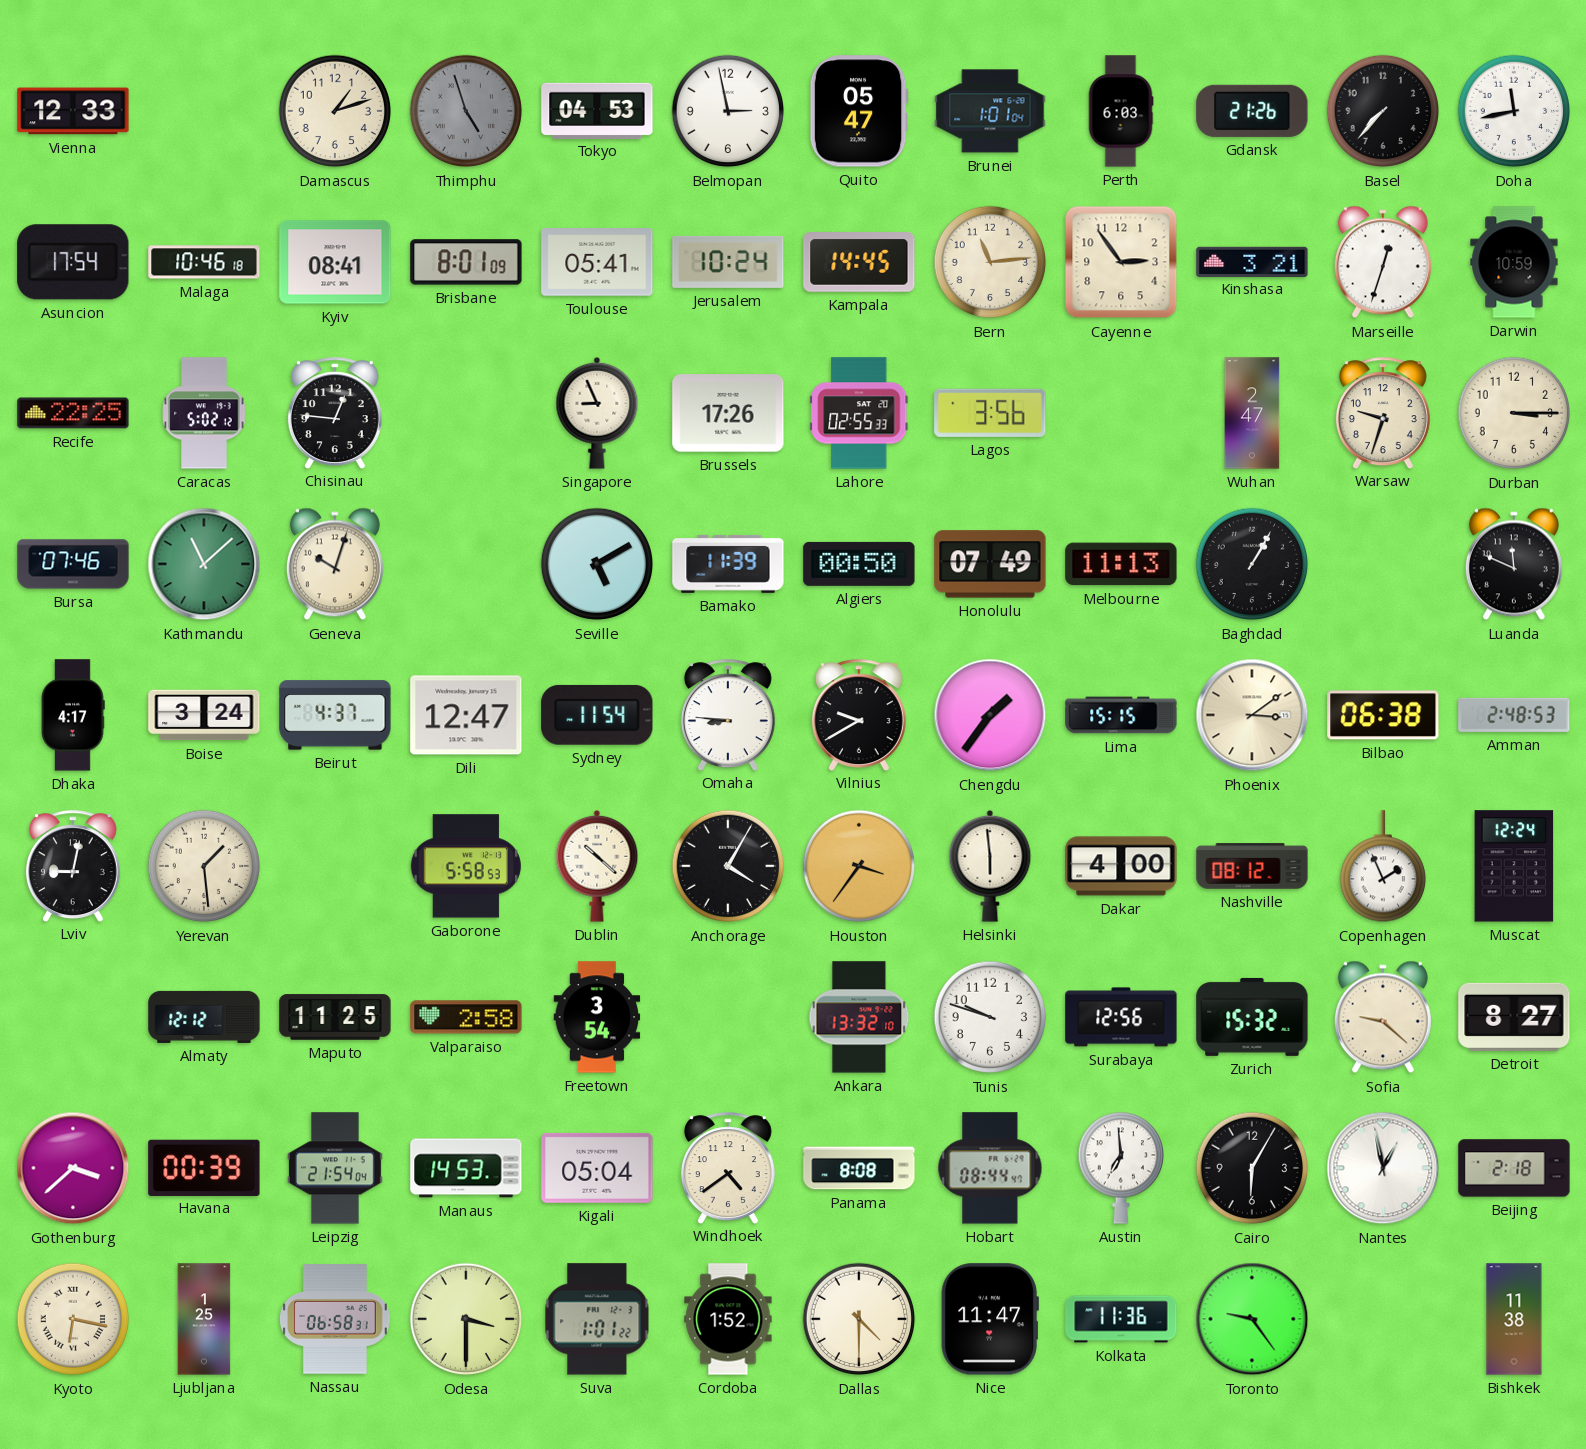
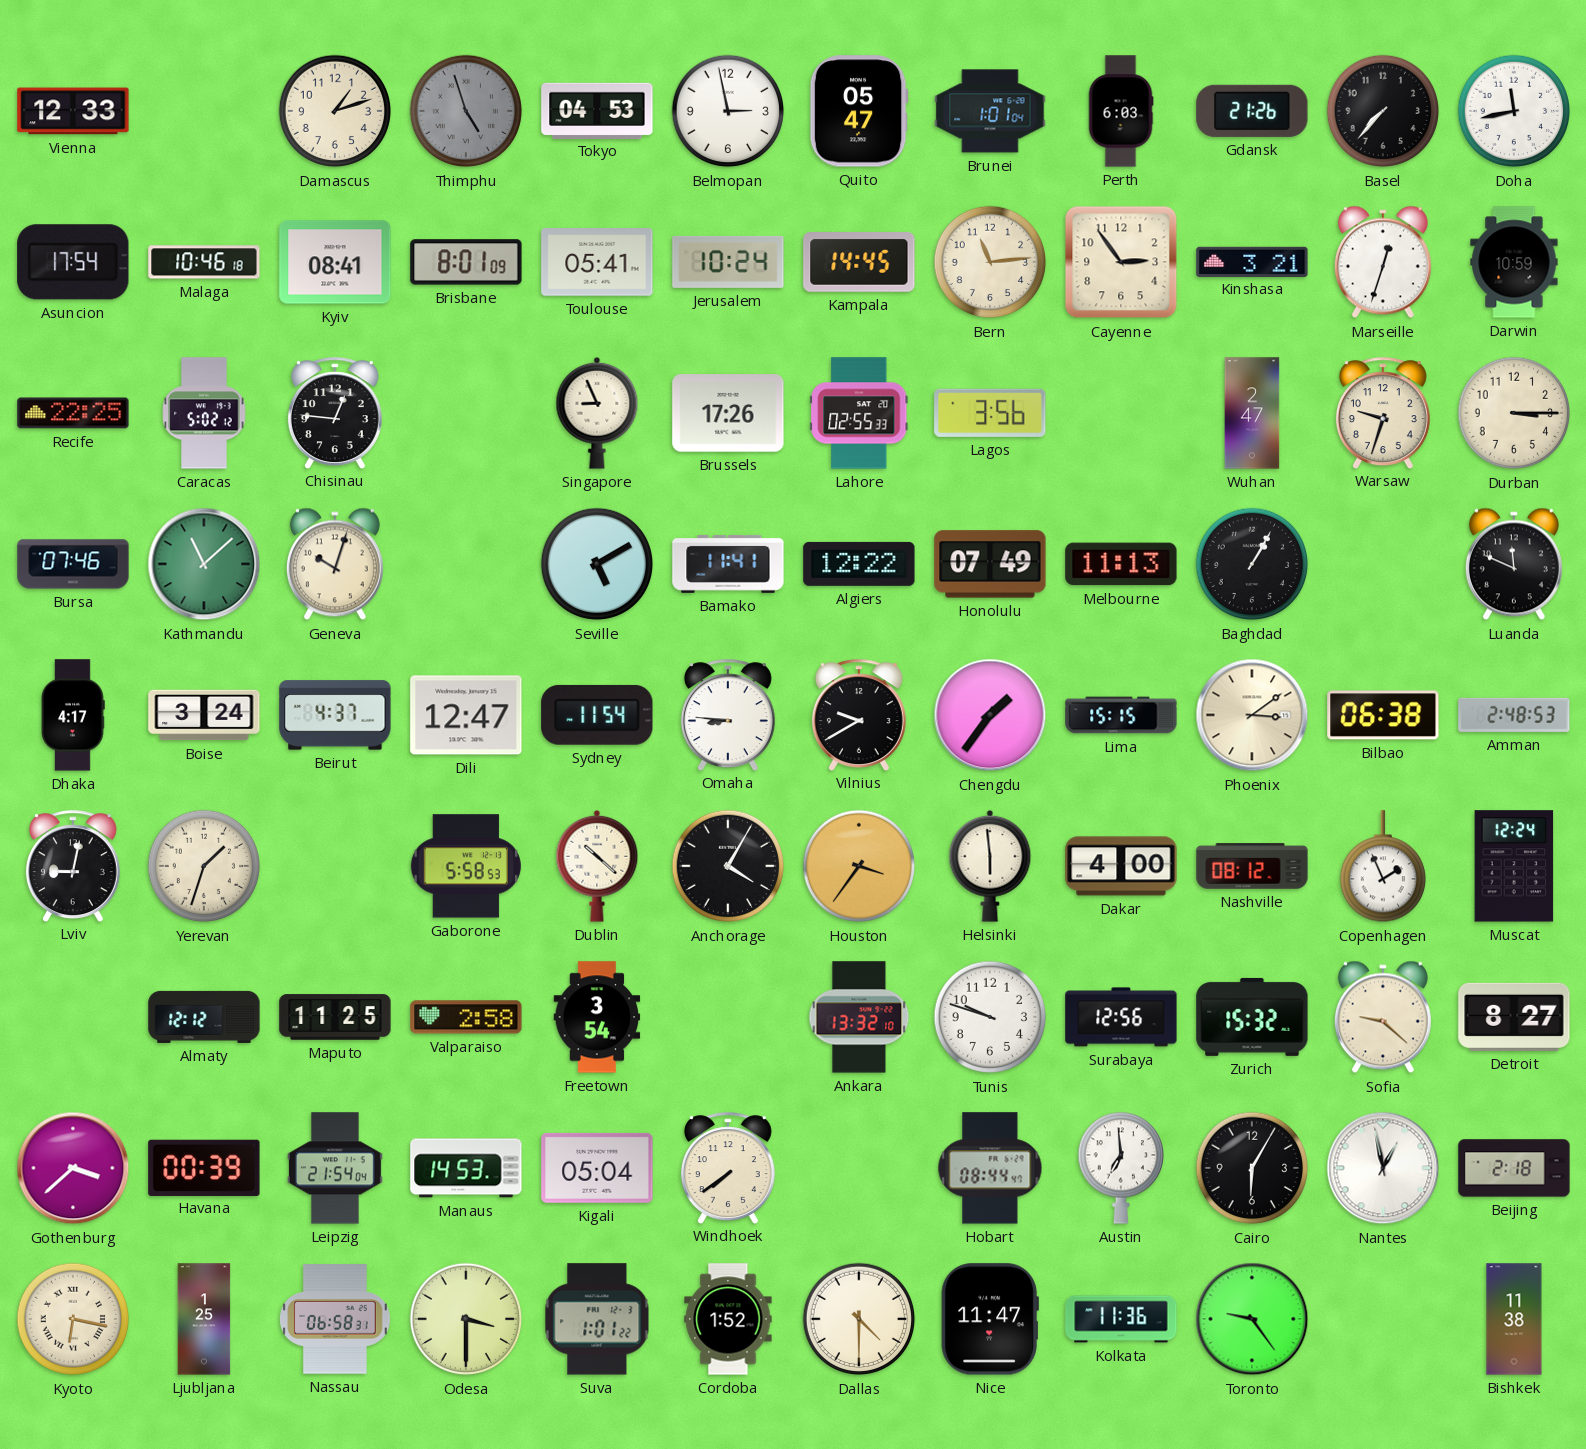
Bamako: 11:39 -> 11:41
Algiers: 00:50 -> 12:22
Yerevan: 1:29 -> 1:33
Windhoek: 4:39 -> 7:39
Panama: 8:08 -> none
